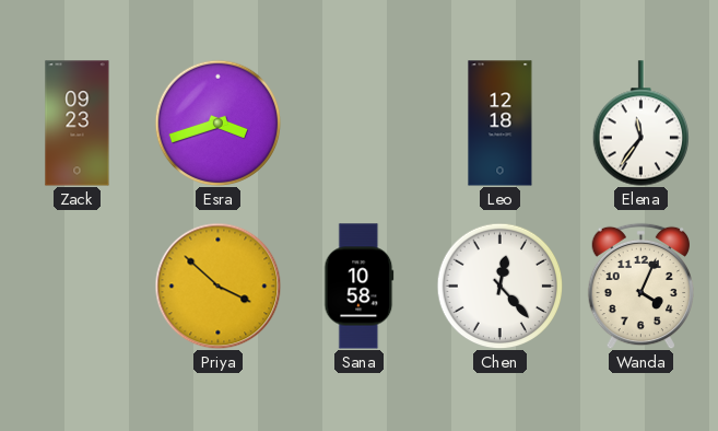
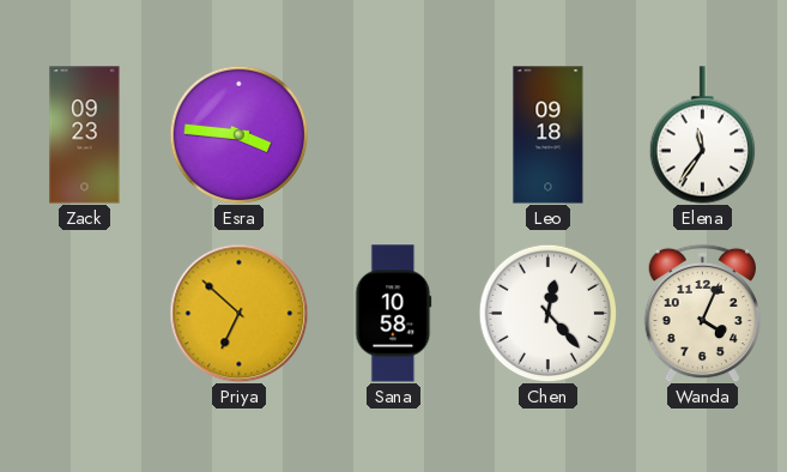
Esra: 3:42 -> 3:46
Leo: 12:18 -> 09:18
Priya: 3:52 -> 6:52
